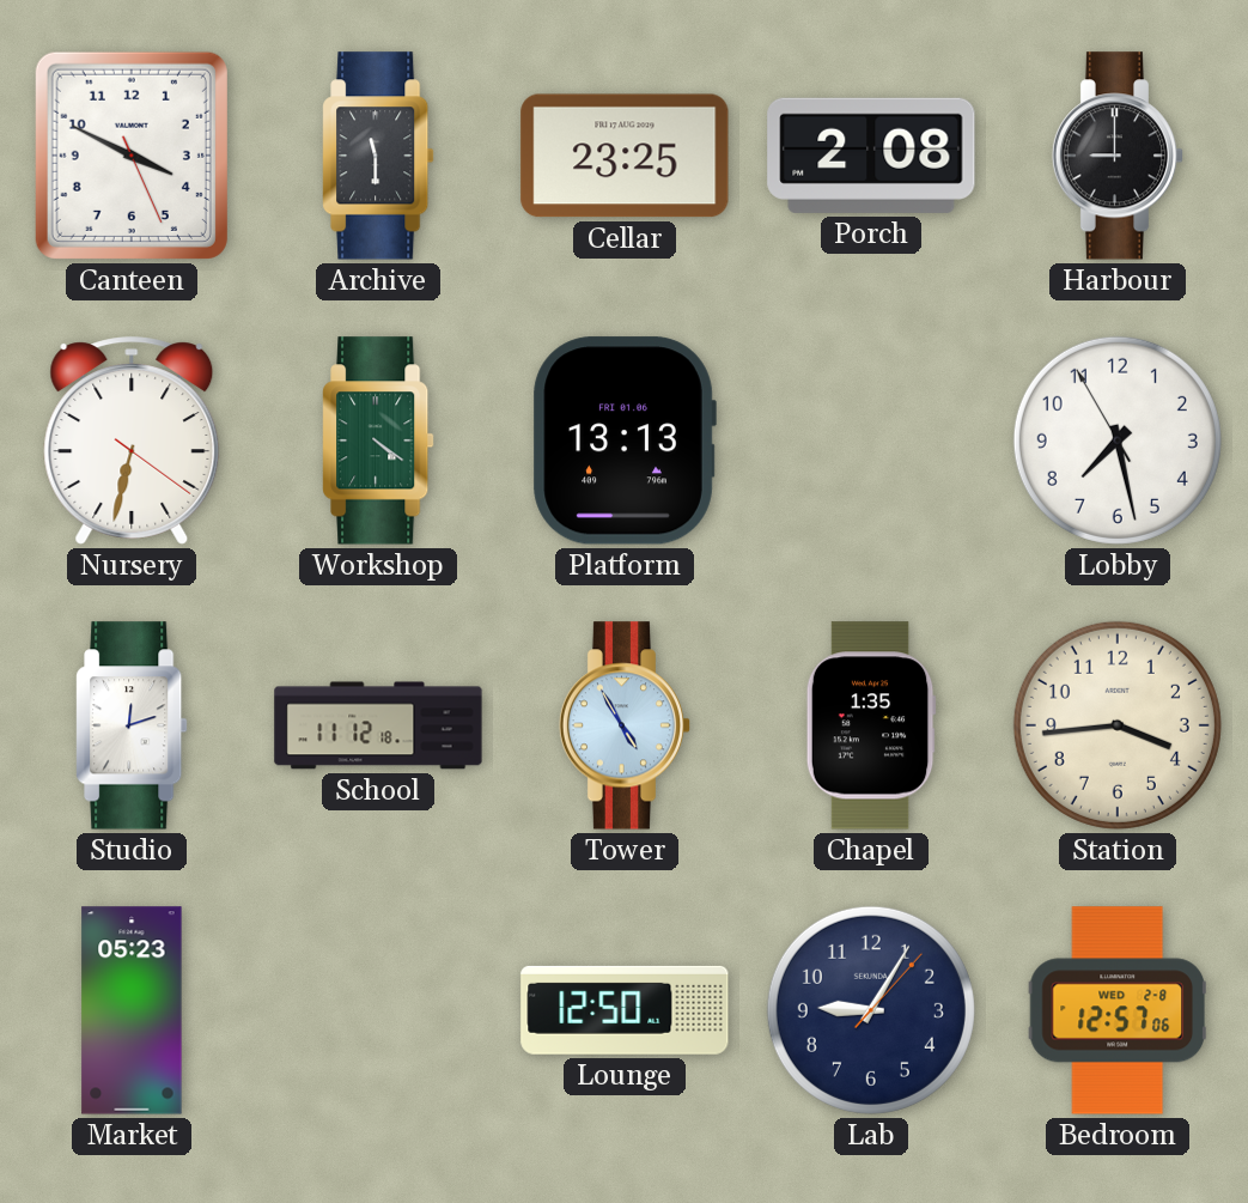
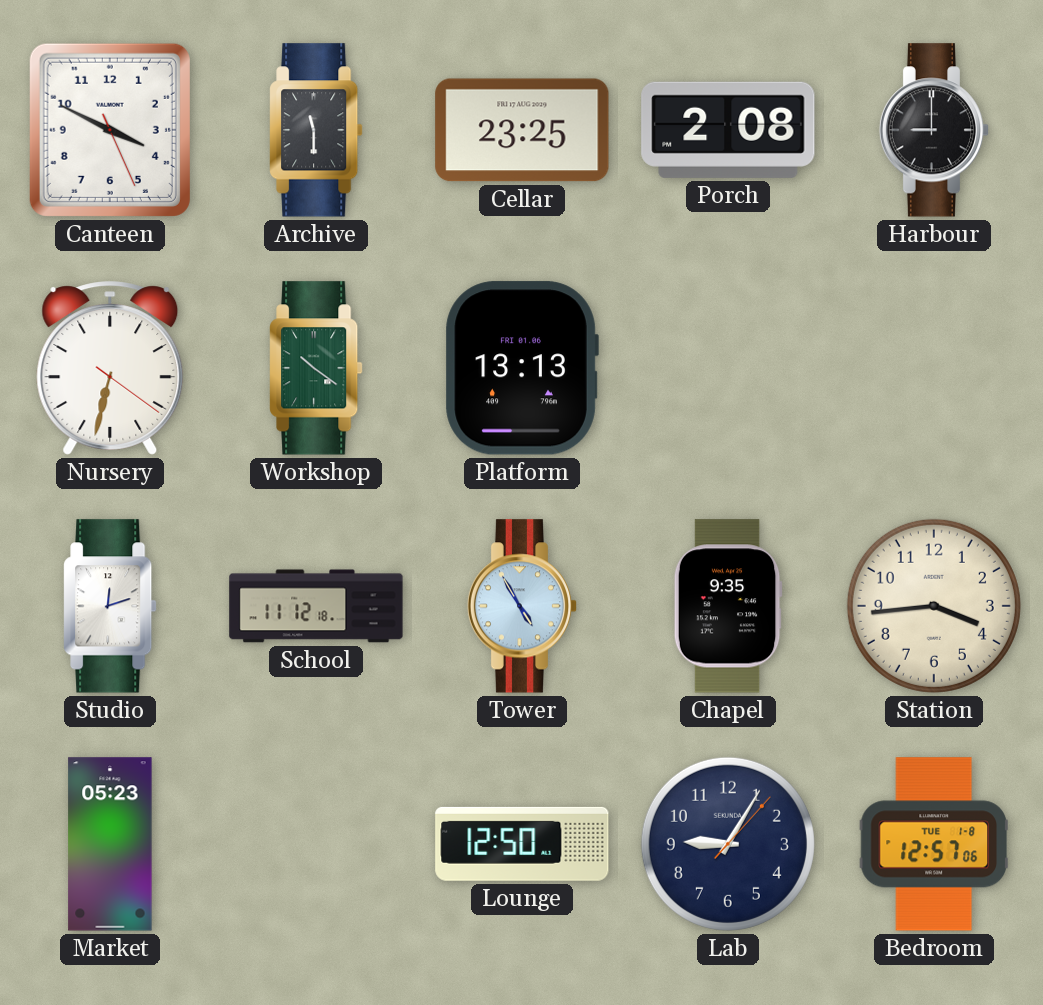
Workshop: 4:21 -> 10:21
Lobby: 7:27 -> none
Chapel: 1:35 -> 9:35
Bedroom date: WED 2-8 -> TUE 1-8
